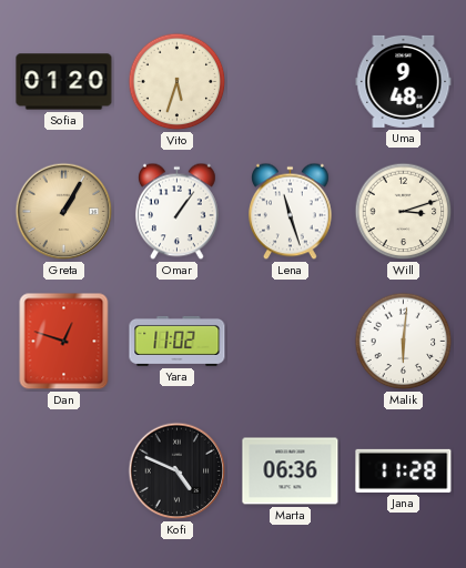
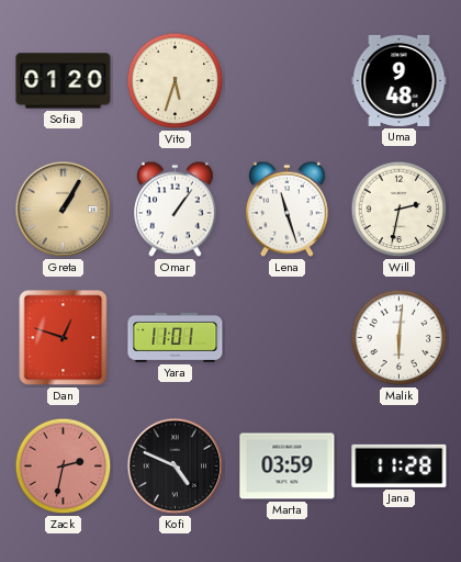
Will: 3:12 -> 2:32
Yara: 11:02 -> 11:01
Zack: none -> 2:32
Marta: 06:36 -> 03:59
